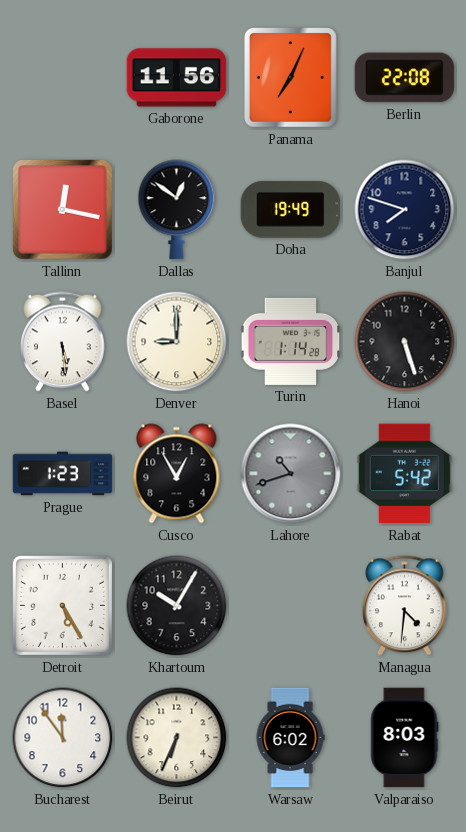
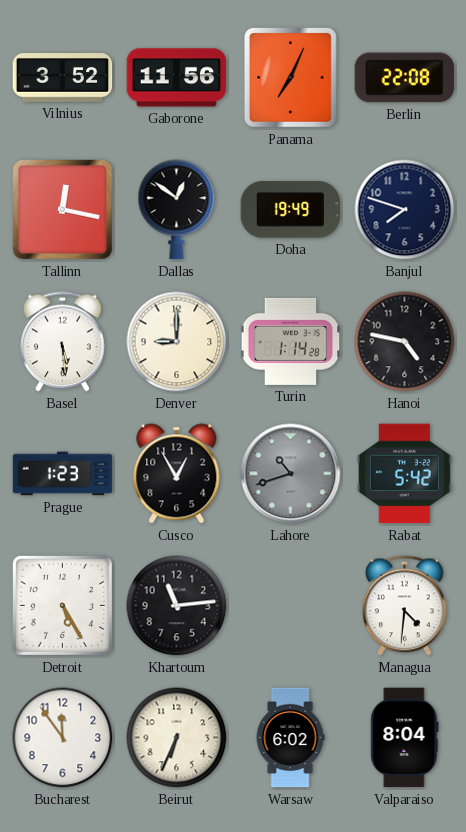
Vilnius: none -> 3:52
Hanoi: 5:27 -> 4:47
Khartoum: 10:05 -> 11:14
Valparaiso: 8:03 -> 8:04
